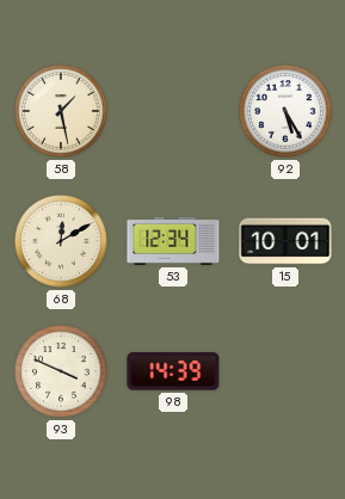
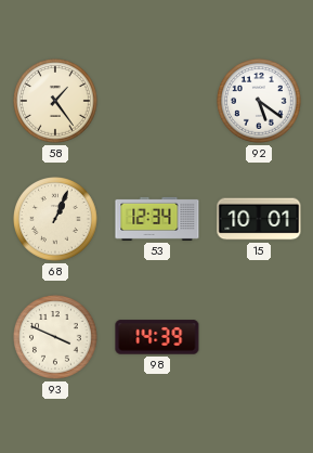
58: 1:28 -> 1:24
92: 5:25 -> 5:21
68: 12:10 -> 1:04
